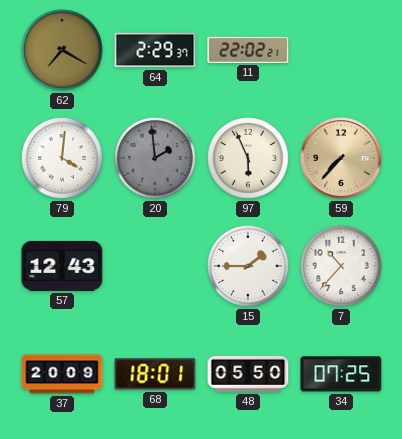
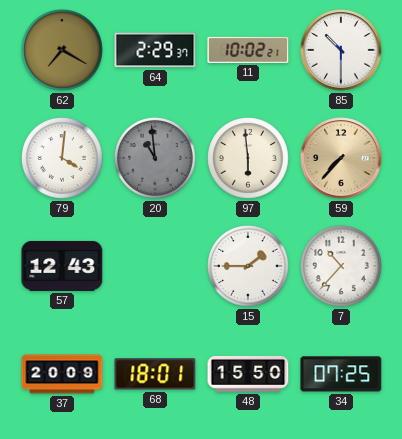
11: 22:02 -> 10:02
85: none -> 10:30
20: 1:59 -> 10:59
97: 5:56 -> 5:59
48: 05:50 -> 15:50
